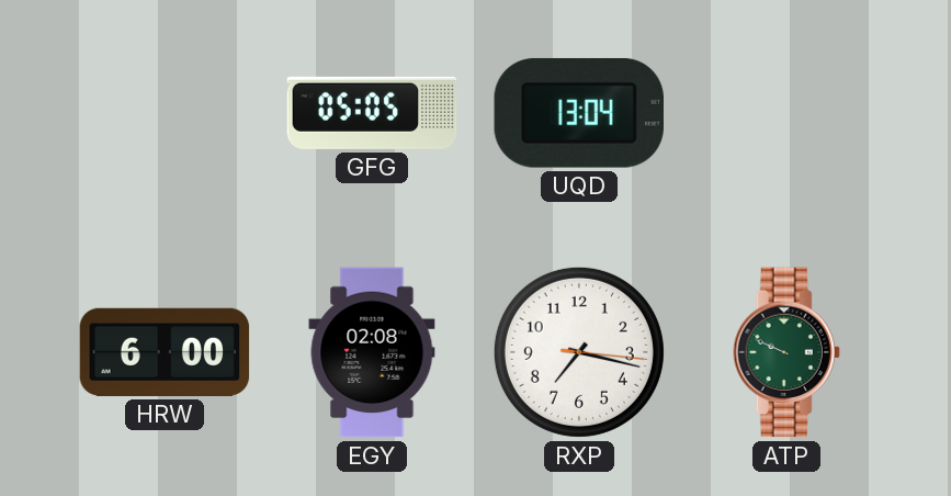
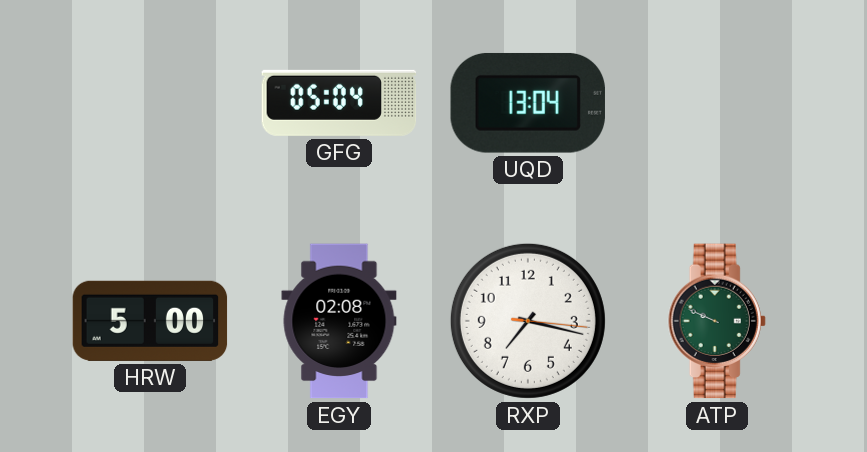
GFG: 05:05 -> 05:04
HRW: 6:00 -> 5:00
